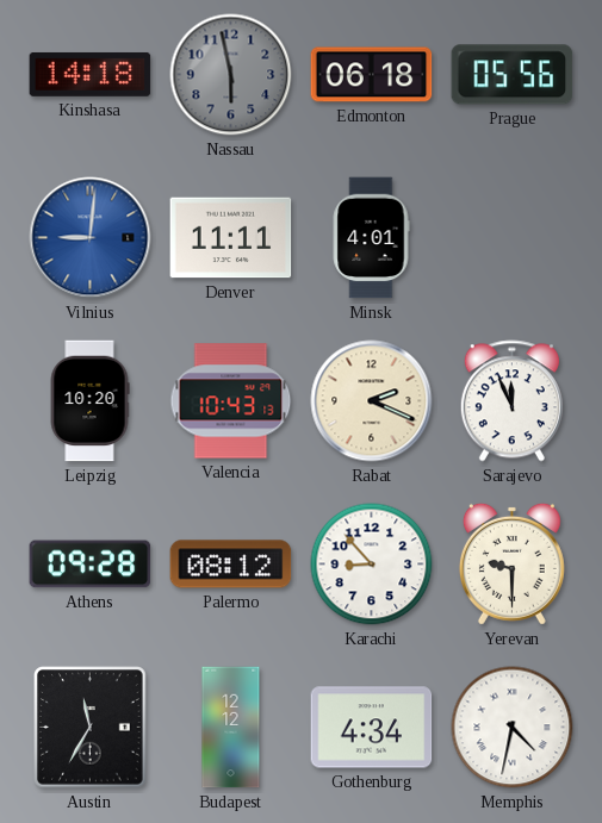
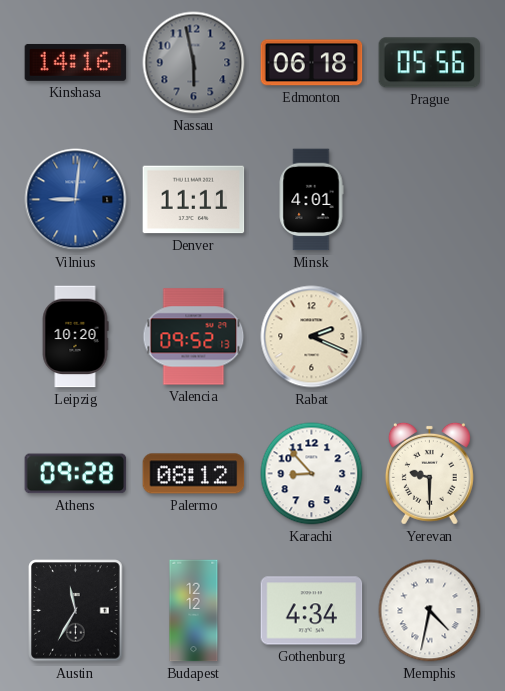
Kinshasa: 14:18 -> 14:16
Valencia: 10:43 -> 09:52
Sarajevo: 11:56 -> none
